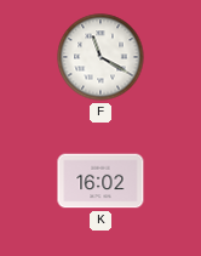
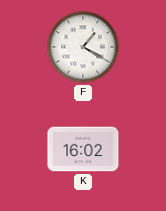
F: 11:20 -> 1:20
